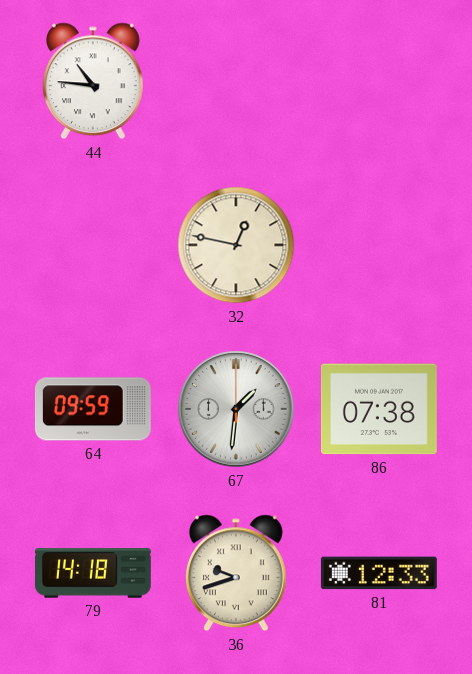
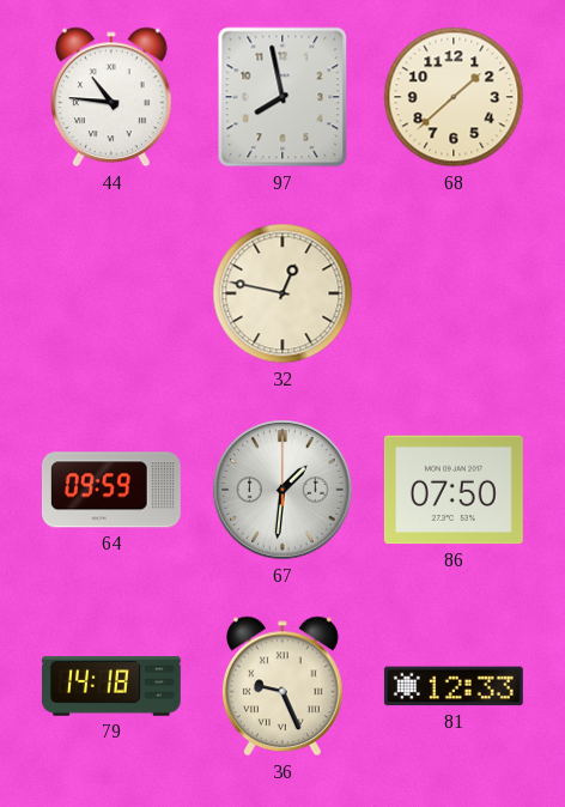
97: none -> 7:58
68: none -> 1:38
86: 07:38 -> 07:50
36: 9:42 -> 9:26
